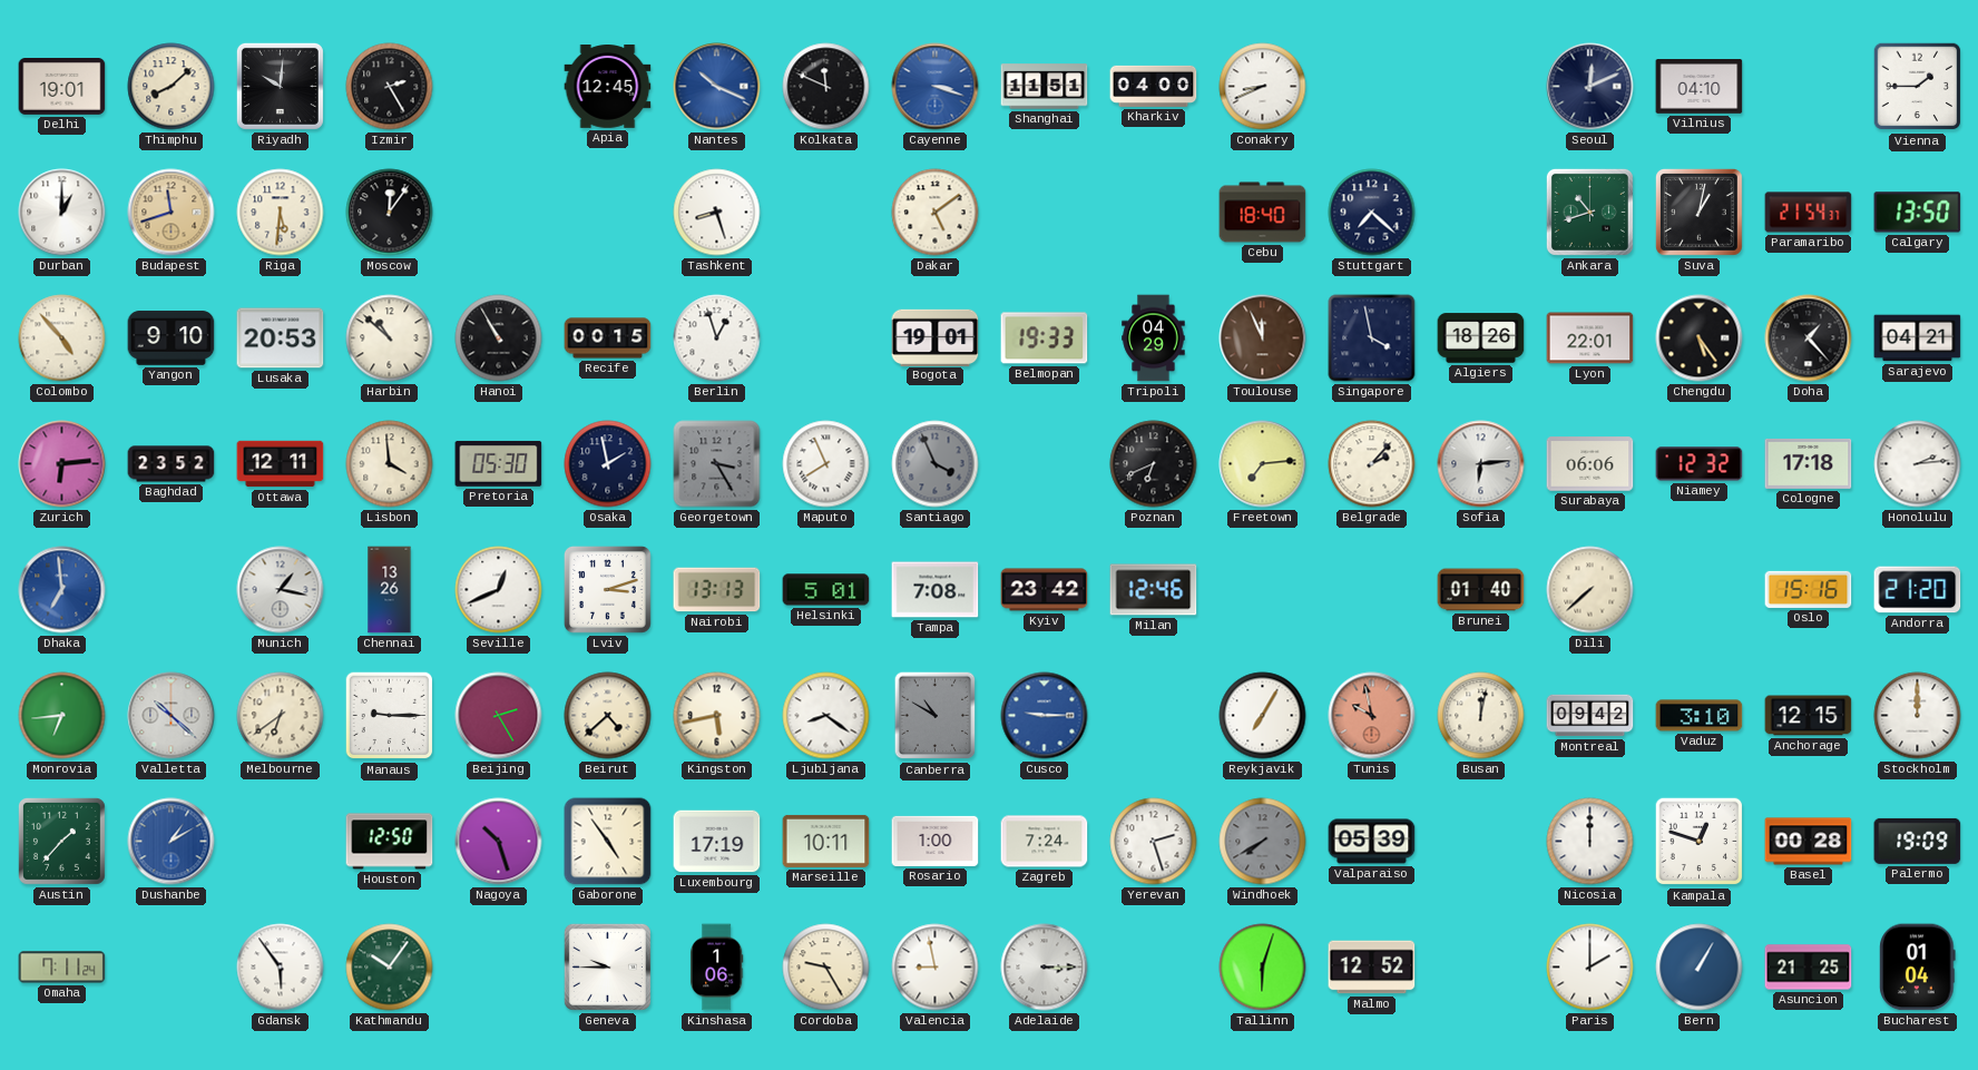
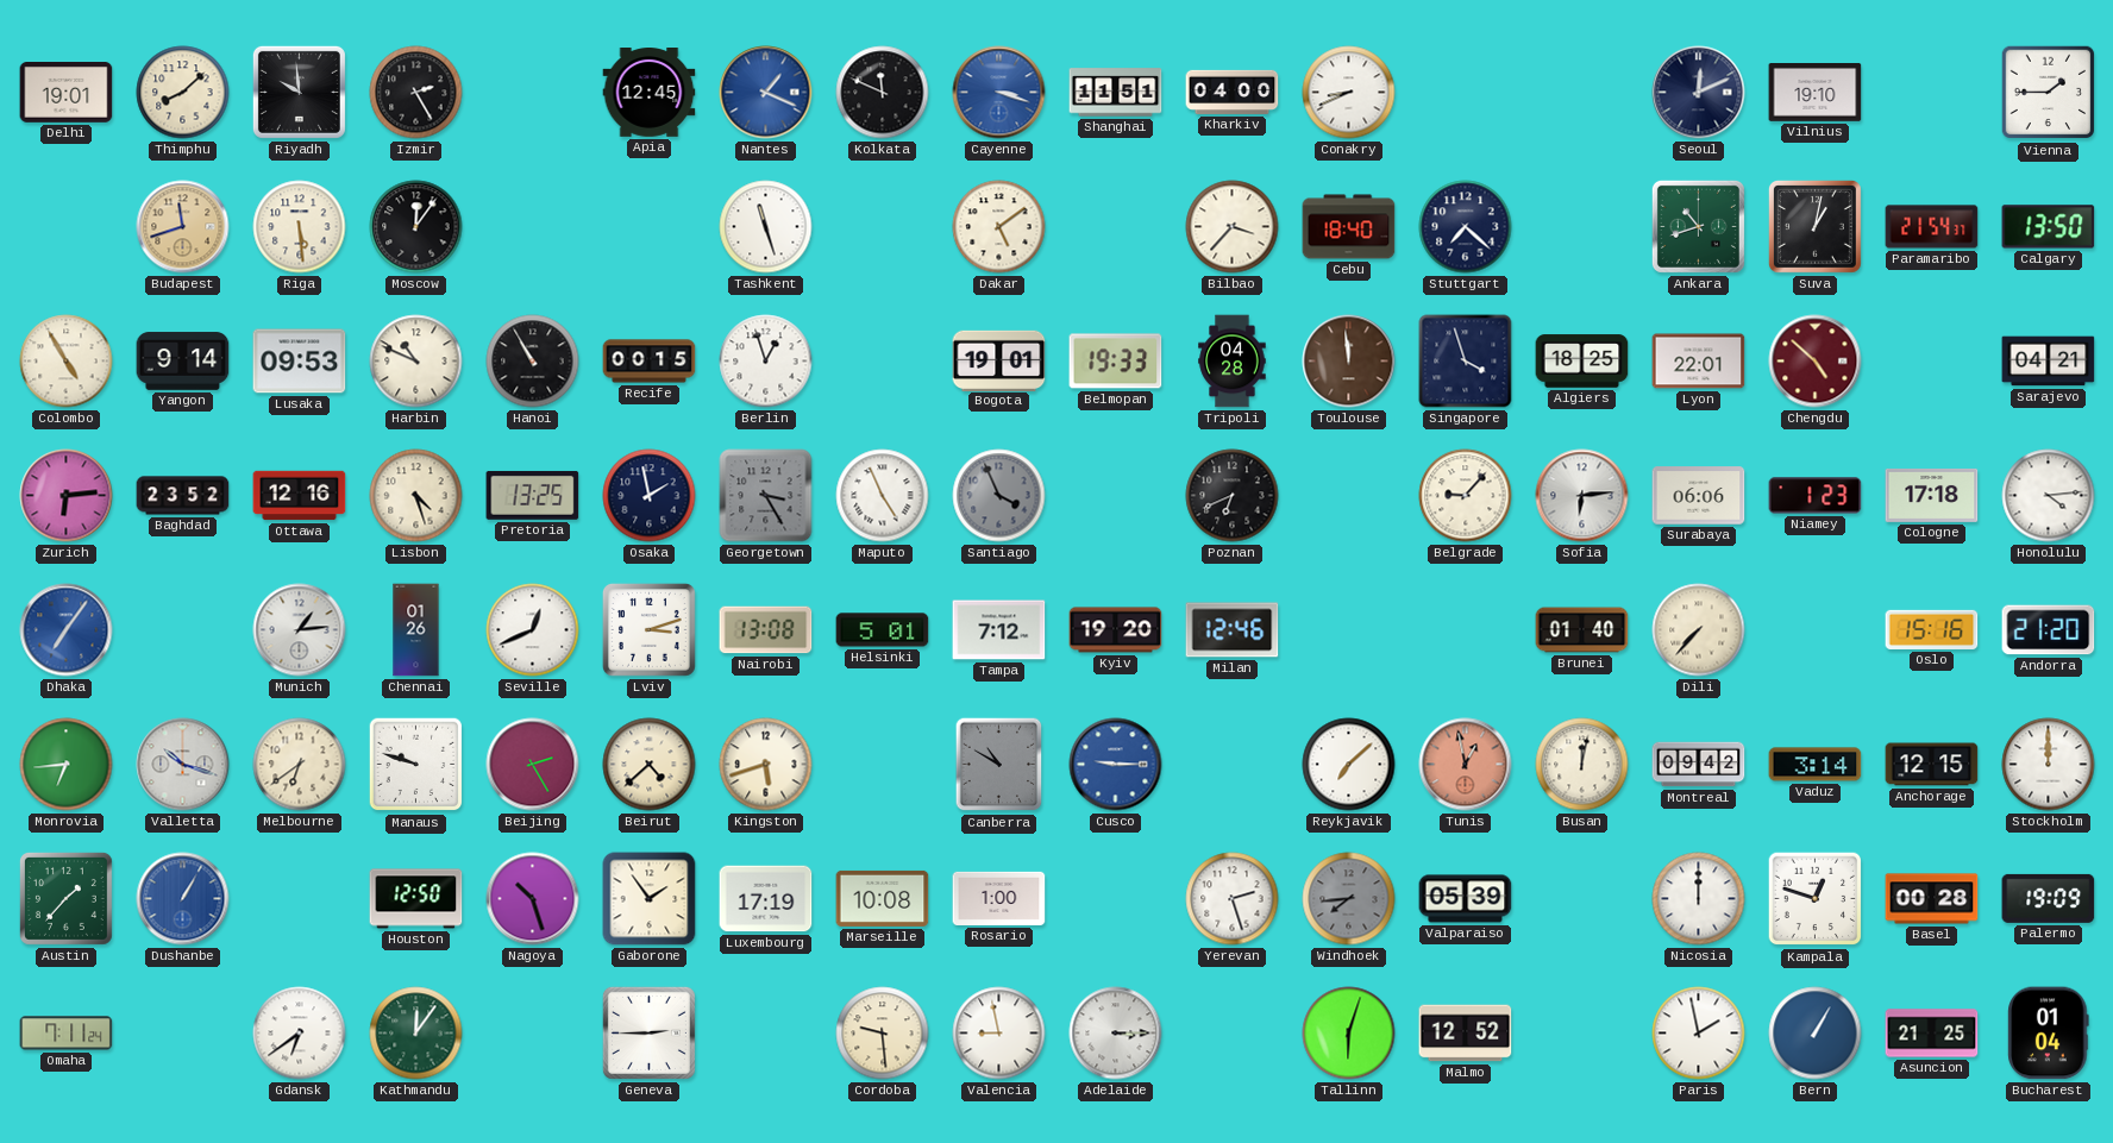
Riyadh: 10:01 -> 9:59
Nantes: 10:19 -> 1:19
Vilnius: 04:10 -> 19:10
Durban: 1:00 -> none
Riga: 5:31 -> 5:29
Tashkent: 8:27 -> 11:27
Bilbao: none -> 3:37
Colombo: 4:53 -> 4:55
Yangon: 9:10 -> 9:14
Lusaka: 20:53 -> 09:53
Harbin: 10:52 -> 10:49
Tripoli: 04:29 -> 04:28
Toulouse: 11:56 -> 11:59
Singapore: 3:58 -> 3:57
Algiers: 18:26 -> 18:25
Chengdu: 5:24 -> 4:52
Chengdu dial: black -> burgundy
Doha: 1:23 -> none
Ottawa: 12:11 -> 12:16
Lisbon: 3:59 -> 4:27
Pretoria: 05:30 -> 13:25
Maputo: 7:56 -> 4:56
Freetown: 7:14 -> none
Belgrade: 2:07 -> 9:07
Niamey: 12:32 -> 1:23
Honolulu: 2:14 -> 4:14
Dhaka: 6:59 -> 7:06
Munich: 1:17 -> 1:14
Chennai: 13:26 -> 01:26
Nairobi: 13:13 -> 13:08
Tampa: 7:08 -> 7:12
Kyiv: 23:42 -> 19:20
Dili: 7:38 -> 7:37
Valletta: 10:22 -> 10:18
Manaus: 9:15 -> 9:48
Kingston: 5:43 -> 5:42
Ljubljana: 8:21 -> none
Reykjavik: 7:05 -> 7:08
Tunis: 9:58 -> 12:58
Vaduz: 3:10 -> 3:14
Dushanbe: 1:10 -> 1:05
Gaborone: 4:54 -> 1:54
Marseille: 10:11 -> 10:08
Zagreb: 7:24 -> none
Windhoek: 7:40 -> 7:44
Gdansk: 5:54 -> 6:39
Kathmandu: 10:06 -> 12:06
Geneva: 9:45 -> 2:45
Kinshasa: 1:06 -> none
Cordoba: 9:25 -> 9:29
Paris: 2:00 -> 1:58
